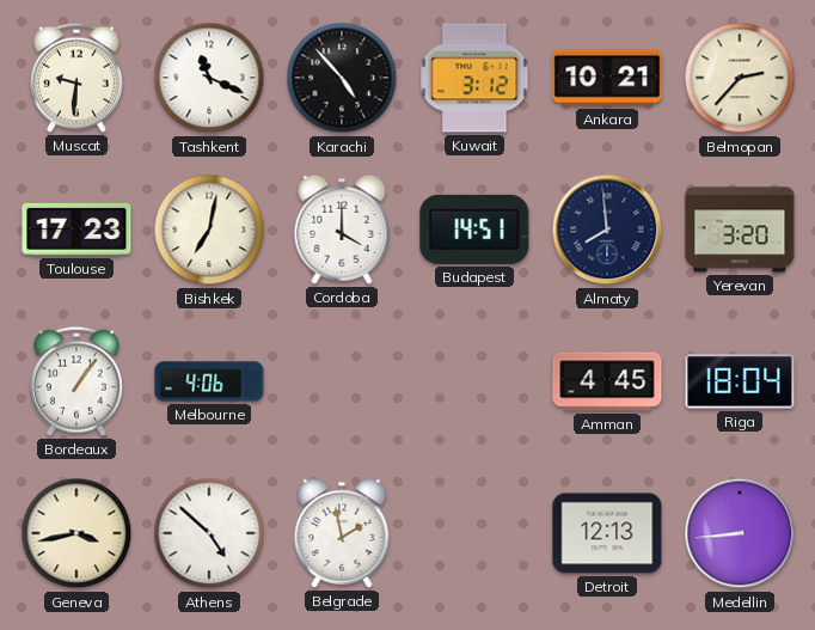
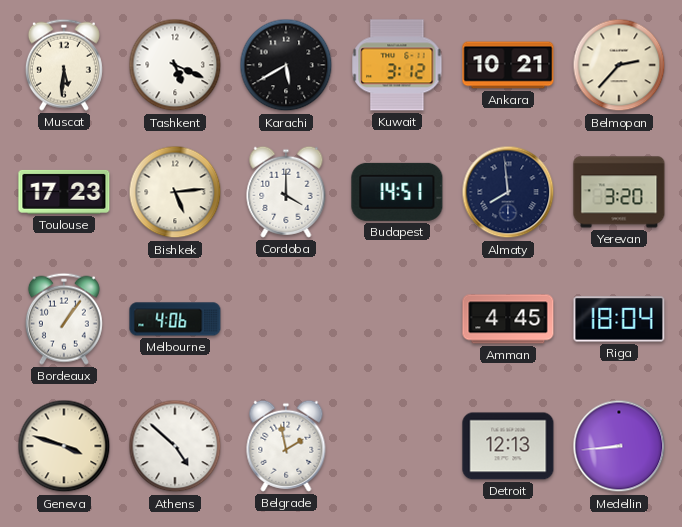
Muscat: 9:31 -> 5:31
Tashkent: 11:19 -> 5:19
Karachi: 4:53 -> 5:40
Bishkek: 7:02 -> 5:14
Geneva: 3:43 -> 3:48
